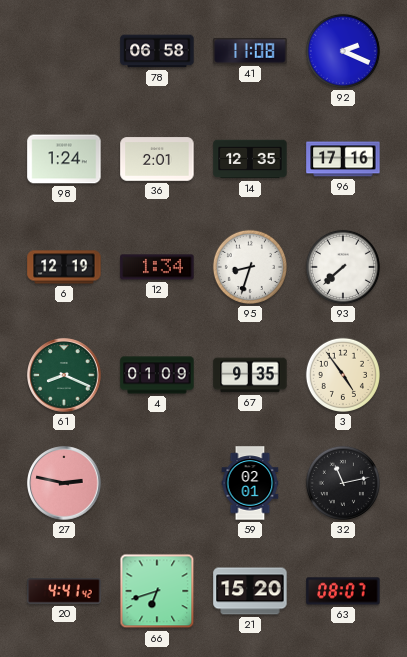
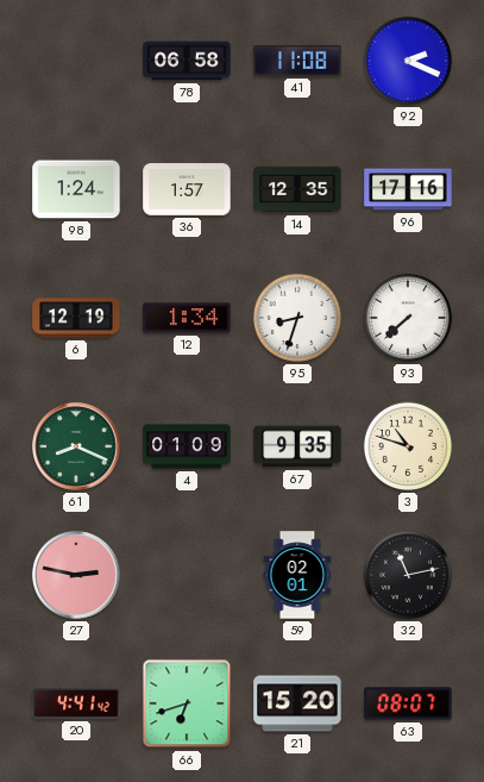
36: 2:01 -> 1:57
3: 4:54 -> 10:48
